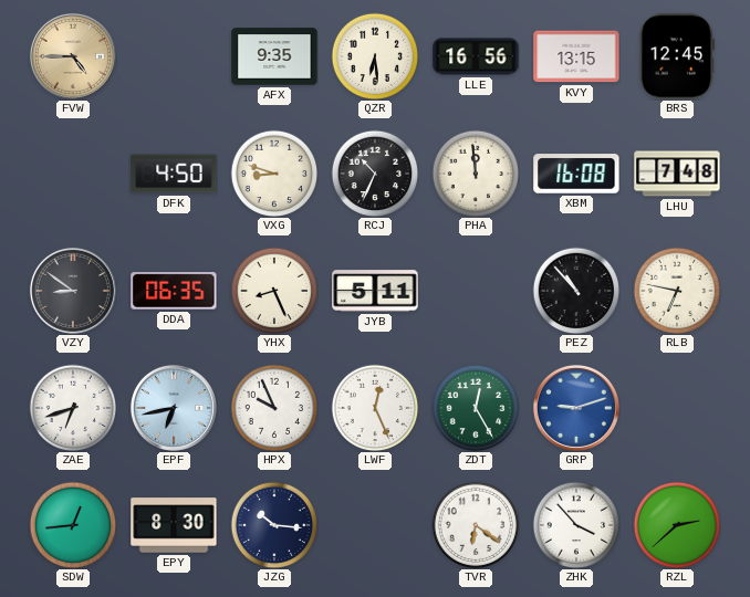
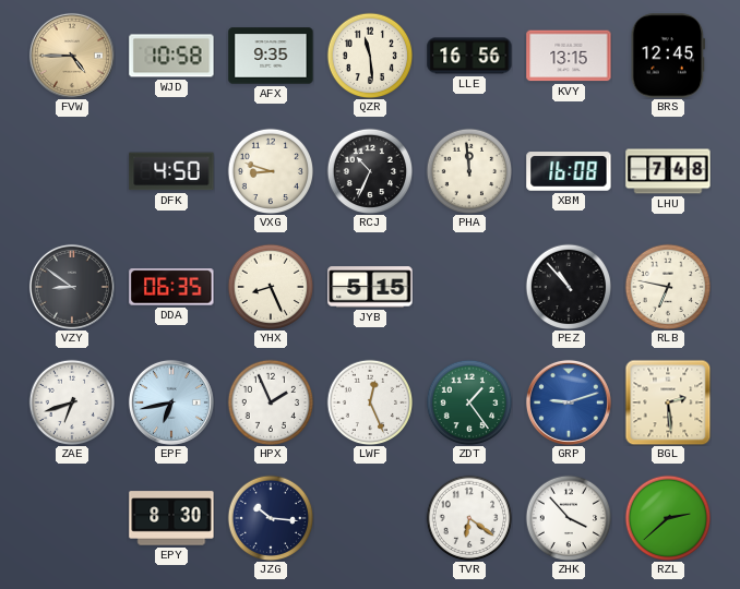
WJD: none -> 10:58
QZR: 6:29 -> 11:29
JYB: 5:11 -> 5:15
HPX: 9:56 -> 1:56
ZDT: 12:25 -> 1:24
BGL: none -> 2:29
SDW: 12:44 -> none
